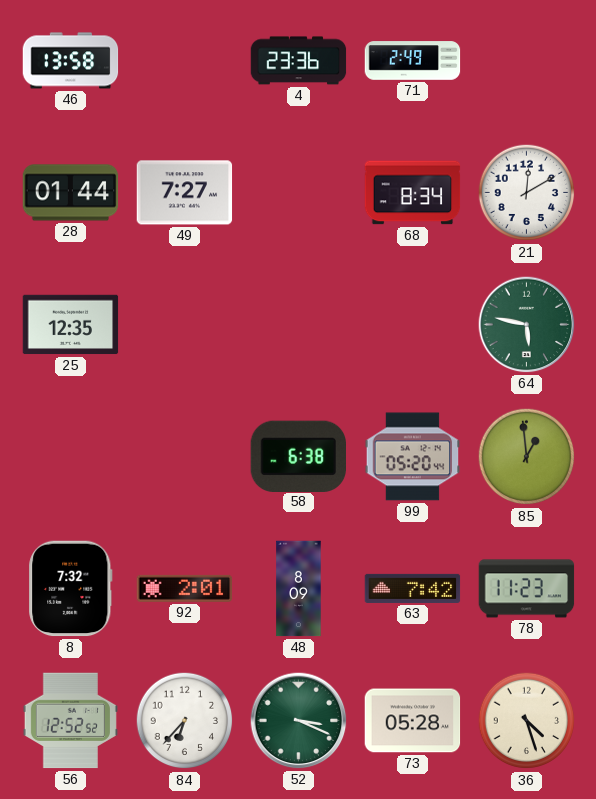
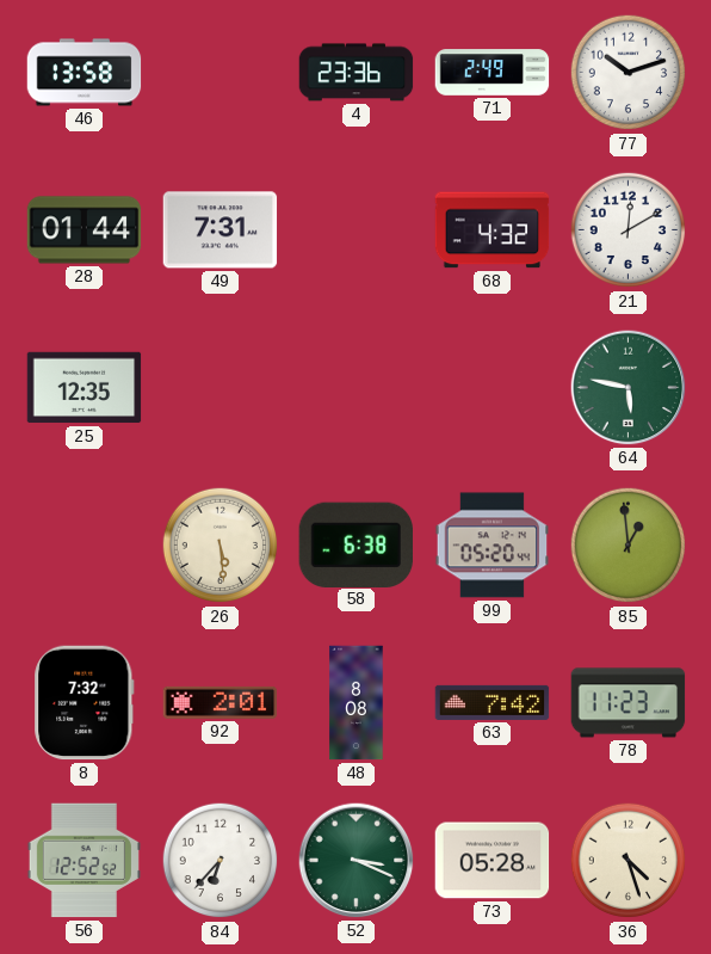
77: none -> 10:12
49: 7:27 -> 7:31
68: 8:34 -> 4:32
26: none -> 5:29
48: 8:09 -> 8:08
